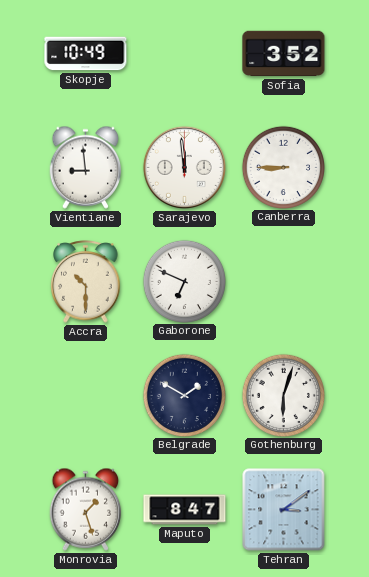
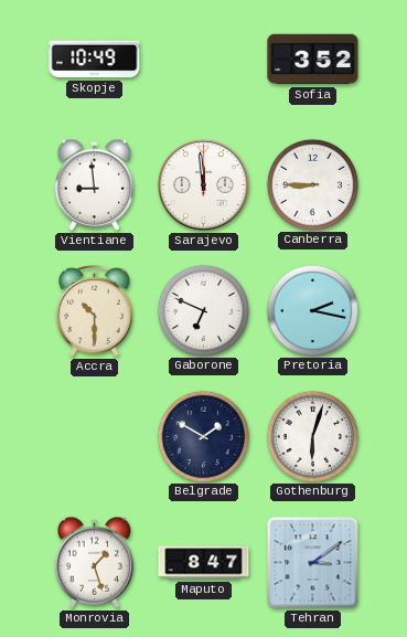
Pretoria: none -> 2:17
